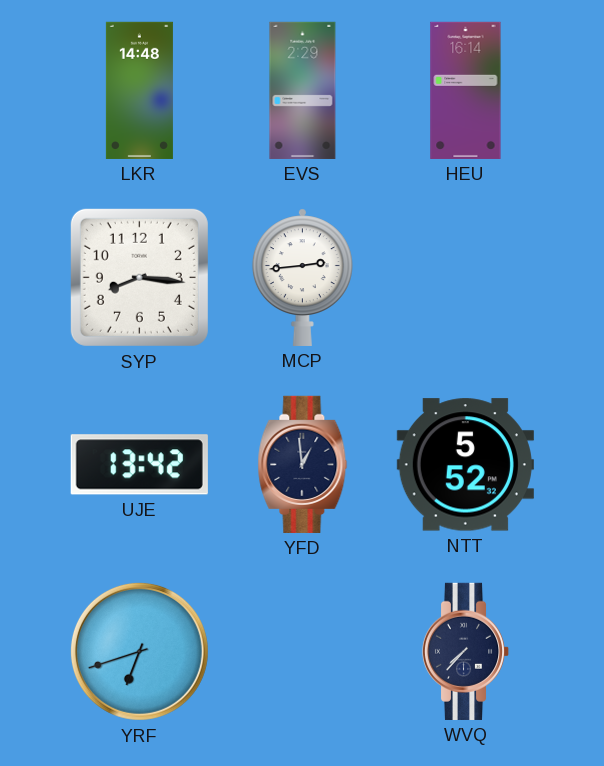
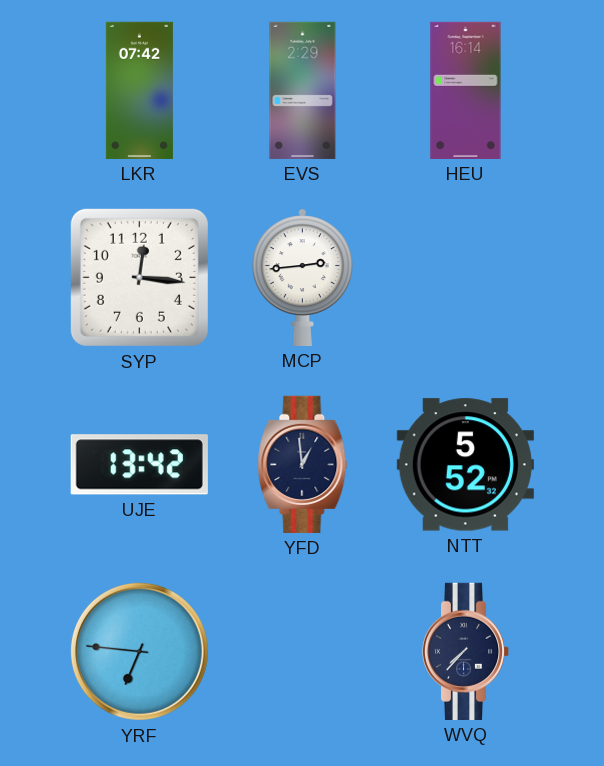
LKR: 14:48 -> 07:42
SYP: 8:16 -> 12:16
YRF: 6:42 -> 6:46
